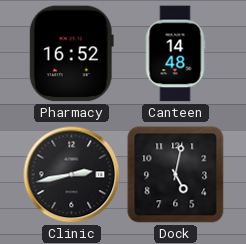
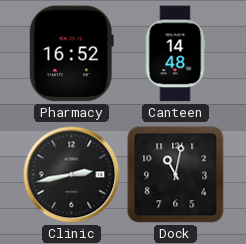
Dock: 5:02 -> 11:02
